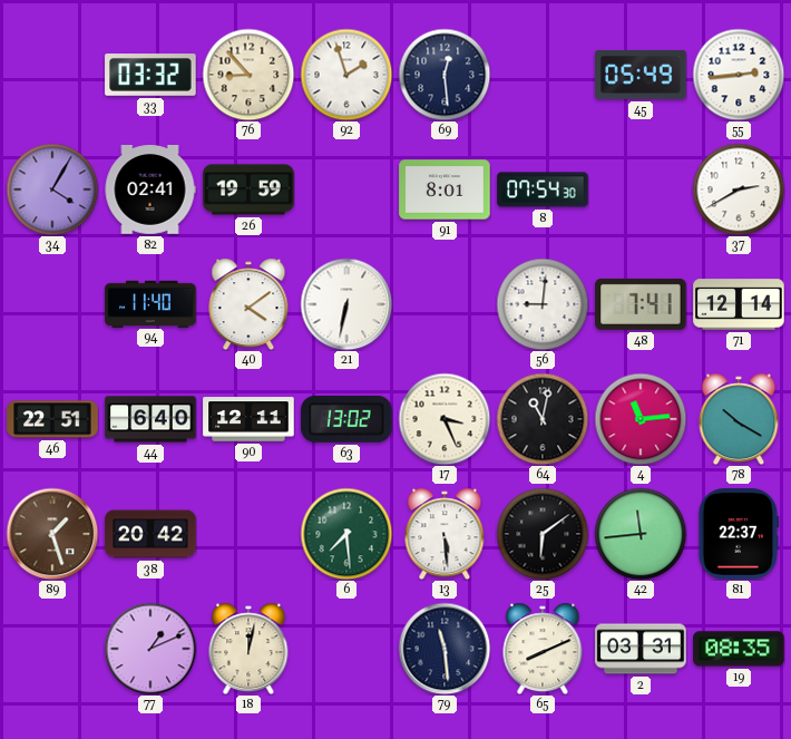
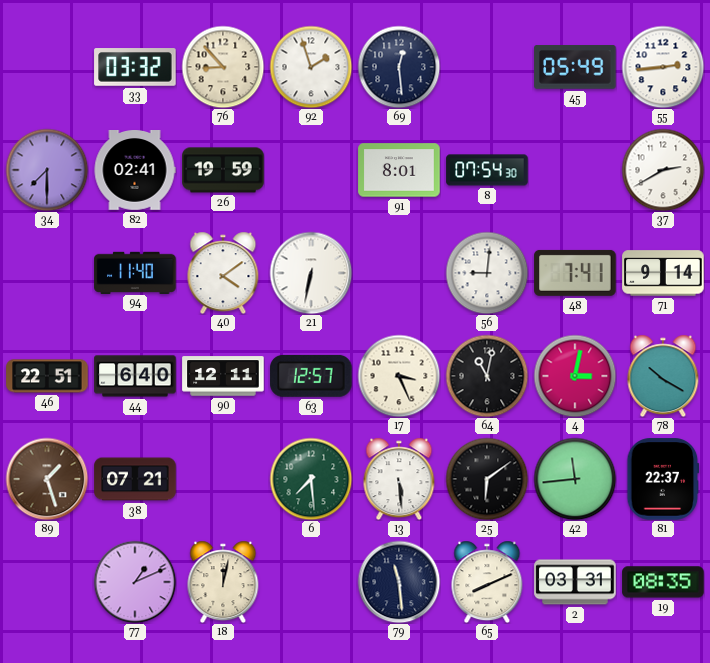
34: 4:05 -> 7:30
71: 12:14 -> 9:14
63: 13:02 -> 12:57
4: 11:14 -> 3:02
38: 20:42 -> 07:21
